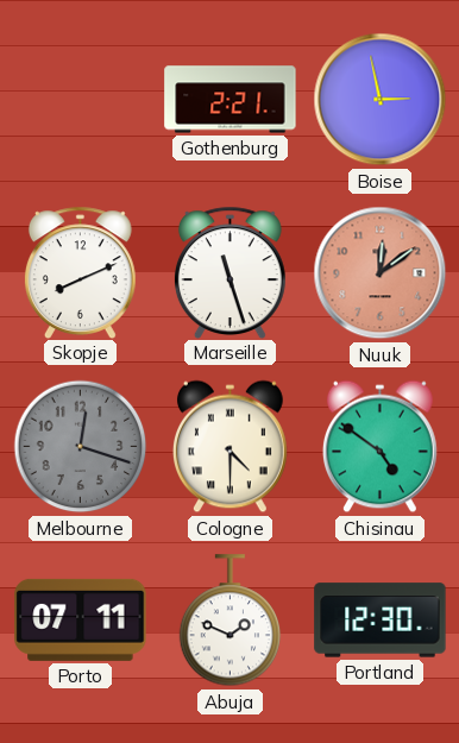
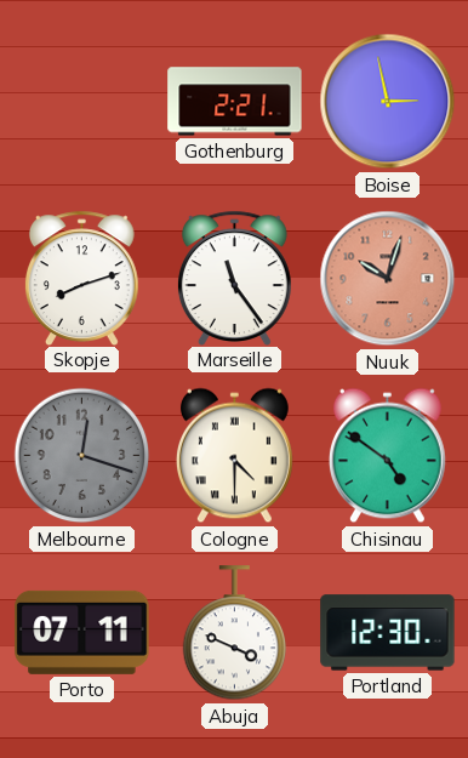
Skopje: 8:11 -> 8:12
Marseille: 11:27 -> 11:24
Nuuk: 12:09 -> 10:03
Abuja: 1:49 -> 3:49
